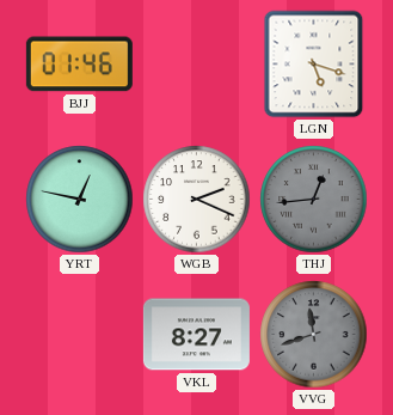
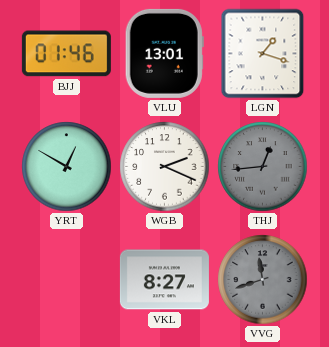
VLU: none -> 13:01
LGN: 5:18 -> 1:18
YRT: 12:47 -> 12:50
